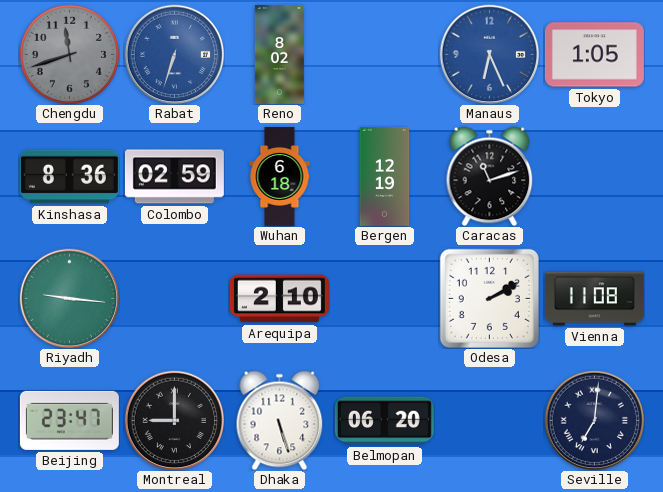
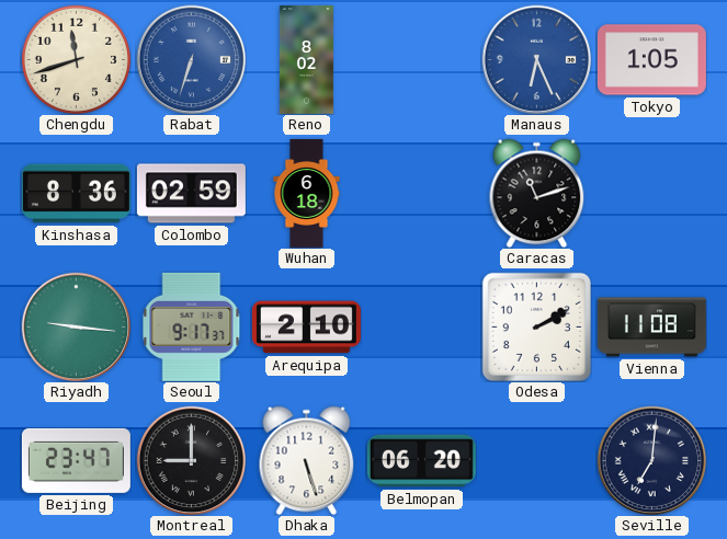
Chengdu dial: grey -> cream
Bergen: 12:19 -> none
Seoul: none -> 9:17
